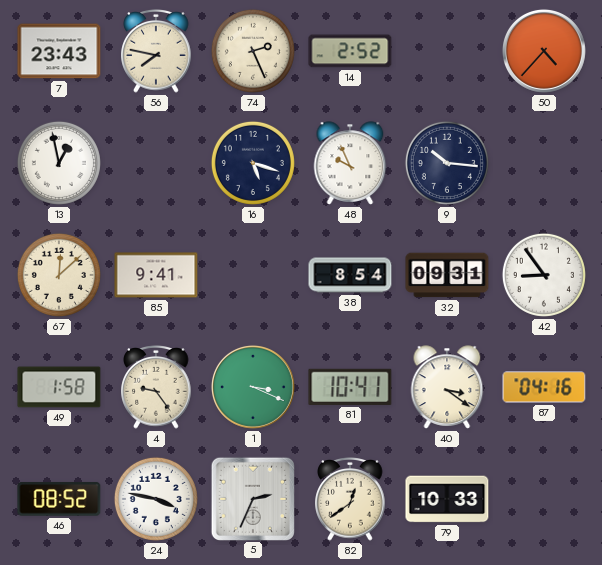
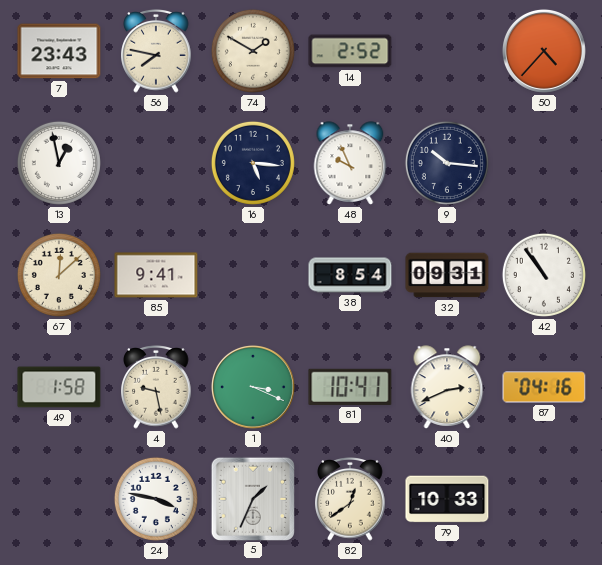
74: 2:26 -> 1:50
16: 5:18 -> 5:16
42: 8:54 -> 10:54
4: 9:24 -> 9:28
40: 3:21 -> 2:41
46: 08:52 -> none
5: 2:34 -> 1:34
